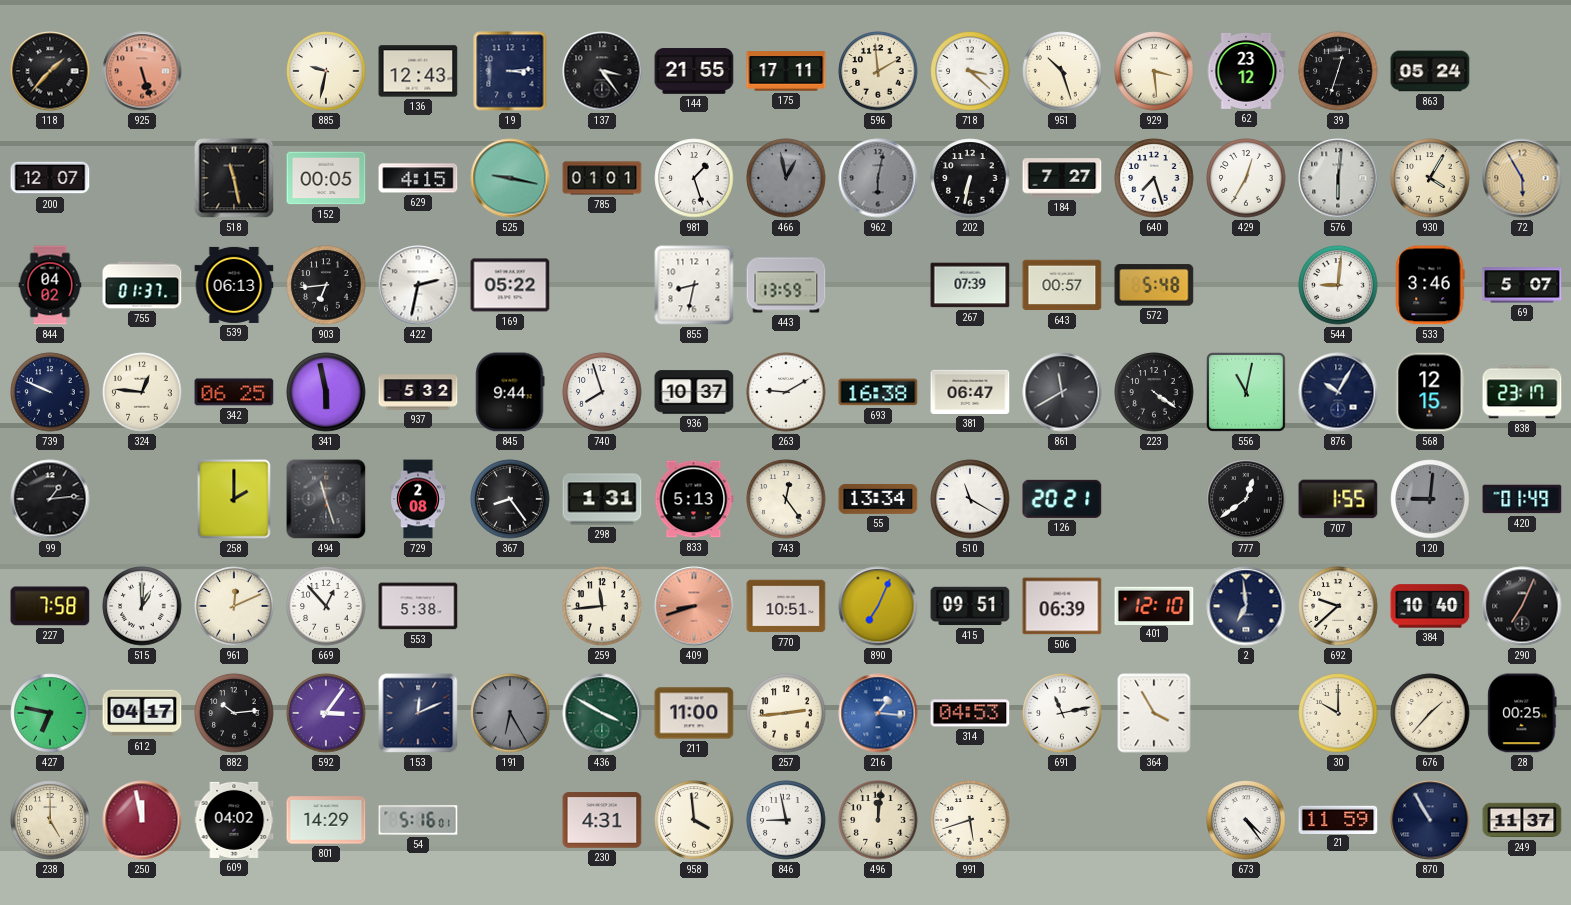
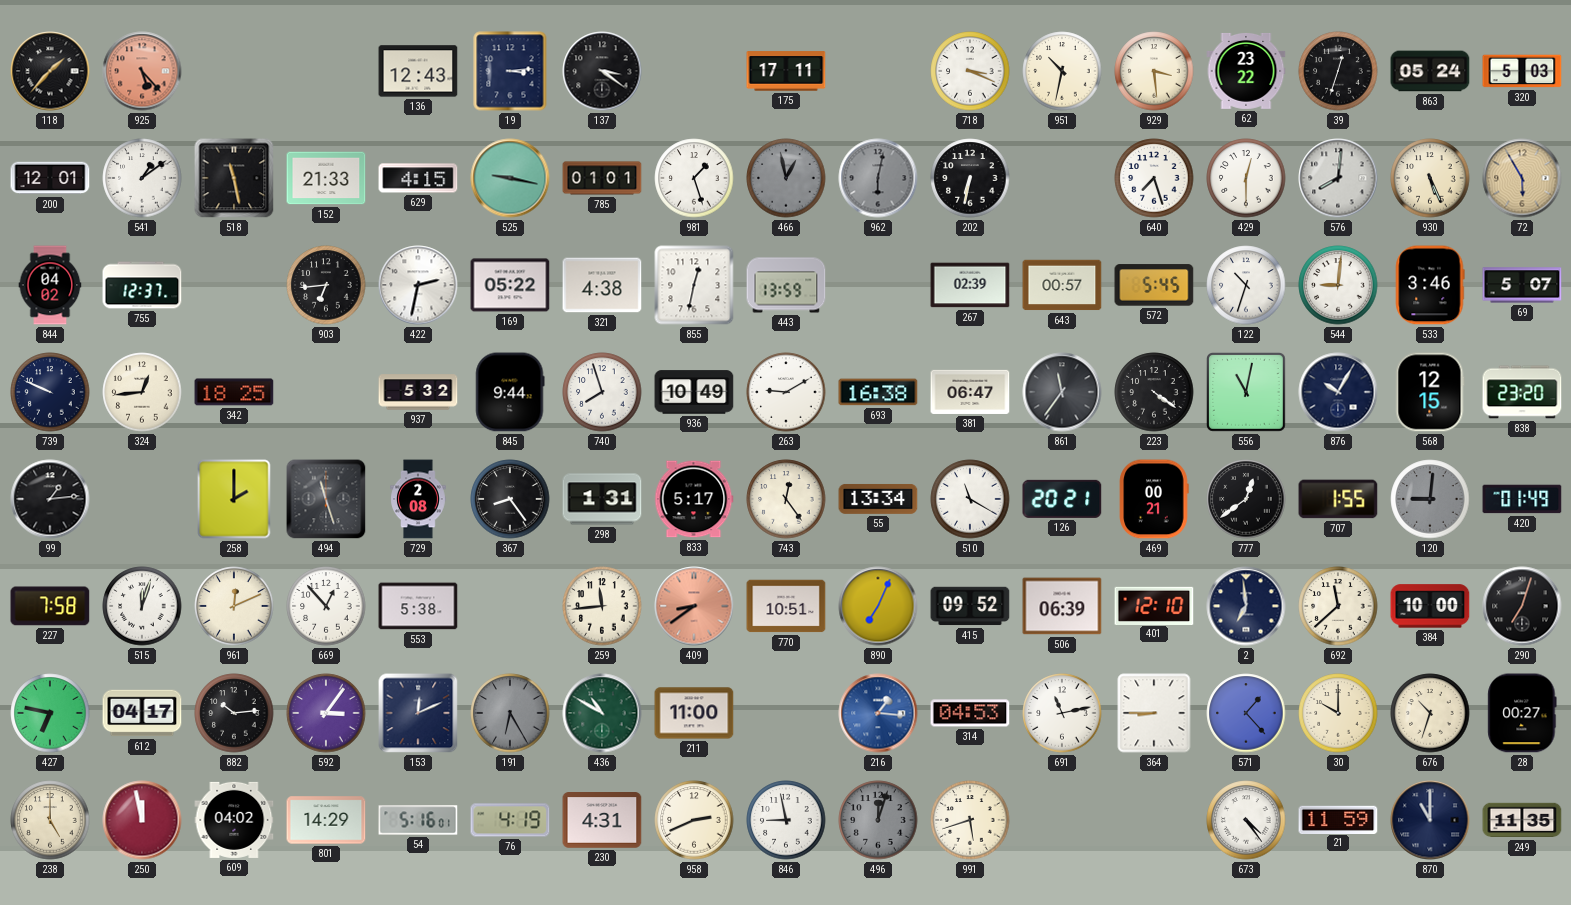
925: 5:27 -> 5:23
885: 9:32 -> none
137: 3:24 -> 3:21
144: 21:55 -> none
596: 1:59 -> none
718: 3:22 -> 3:19
951: 10:27 -> 10:32
62: 23:12 -> 23:22
320: none -> 5:03
200: 12:07 -> 12:01
541: none -> 1:09
152: 00:05 -> 21:33
184: 7:27 -> none
429: 12:35 -> 12:30
576: 6:01 -> 8:01
930: 4:05 -> 5:26
755: 01:37 -> 12:37
539: 06:13 -> none
321: none -> 4:38
855: 8:32 -> 12:32
267: 07:39 -> 02:39
572: 5:48 -> 5:45
122: none -> 10:33
324: 12:46 -> 12:44
342: 06:25 -> 18:25
341: 5:58 -> none
936: 10:37 -> 10:49
861: 11:40 -> 11:36
838: 23:17 -> 23:20
833: 5:13 -> 5:17
469: none -> 00:21
515: 1:00 -> 12:03
409: 8:42 -> 8:39
415: 09:51 -> 09:52
692: 9:38 -> 11:38
384: 10:40 -> 10:00
290: 7:04 -> 7:03
436: 3:50 -> 10:50
257: 2:44 -> none
364: 3:55 -> 8:45
571: none -> 1:23
676: 1:37 -> 10:33
28: 00:25 -> 00:27
76: none -> 4:19
958: 3:59 -> 2:41
496: 12:01 -> 12:03
496 dial: cream -> grey
870: 10:55 -> 11:00
249: 11:37 -> 11:35
